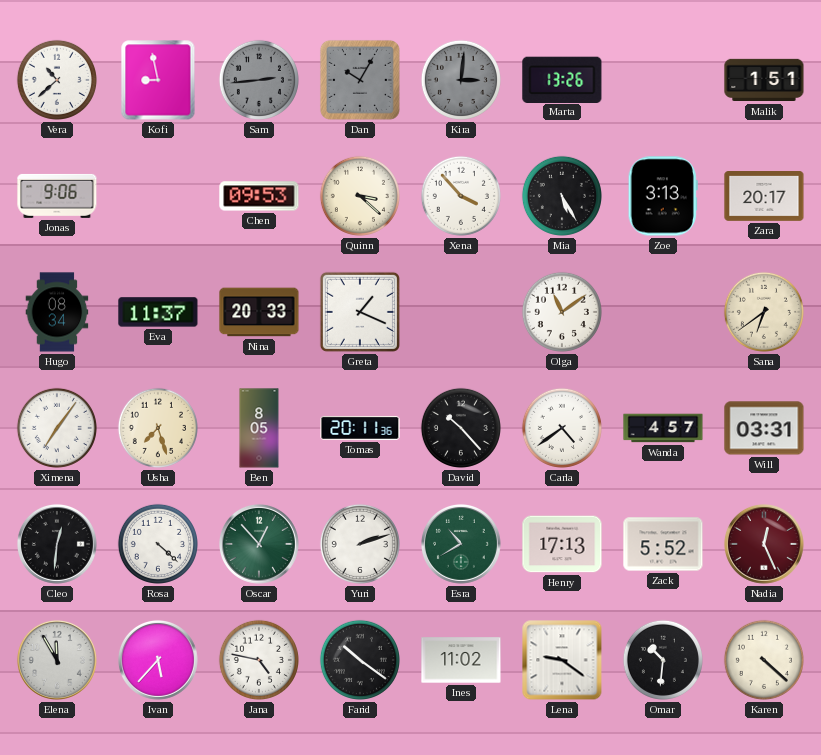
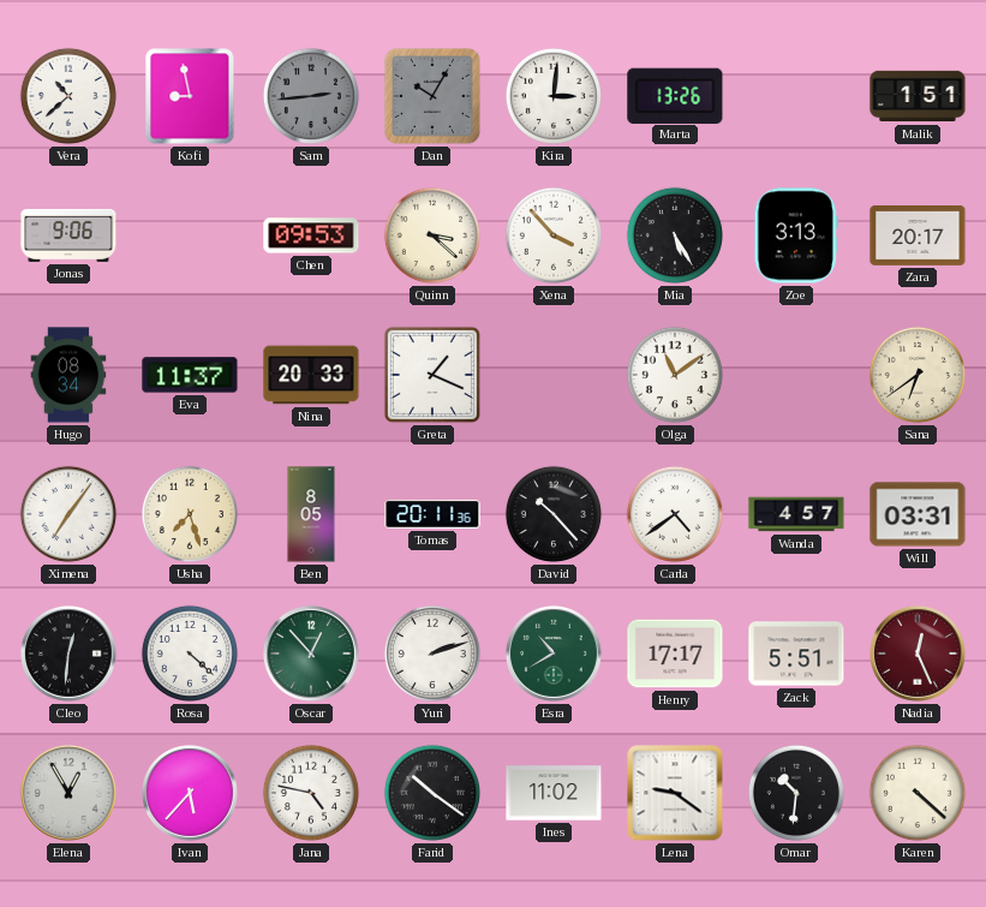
Kira dial: grey -> white
Henry: 17:13 -> 17:17
Zack: 5:52 -> 5:51
Elena: 11:55 -> 12:55
